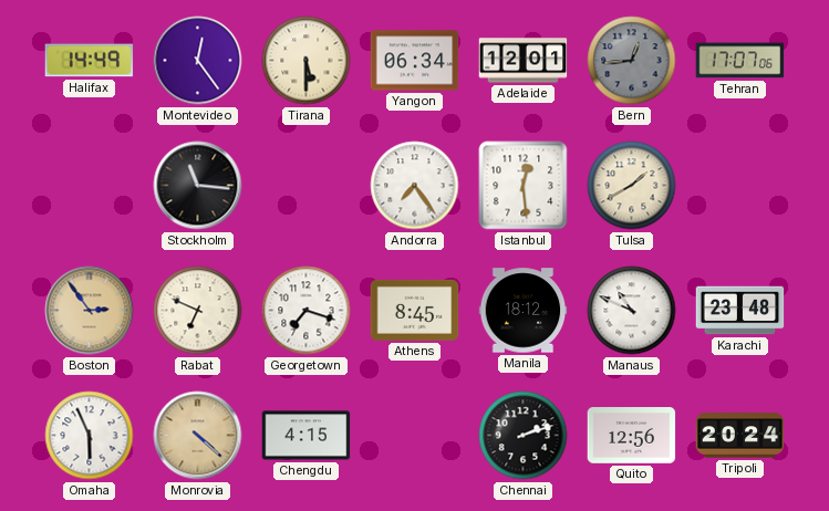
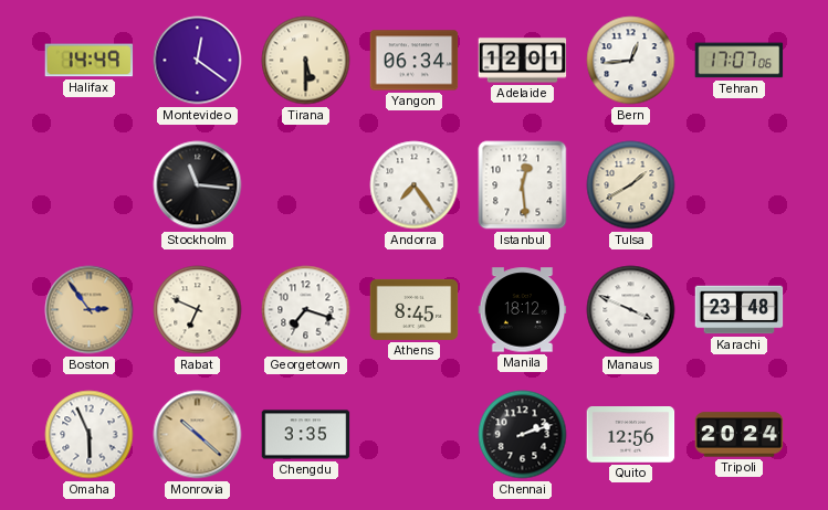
Montevideo: 12:24 -> 12:21
Bern dial: grey -> white
Manaus: 10:49 -> 3:49
Monrovia: 4:22 -> 10:22
Chengdu: 4:15 -> 3:35
